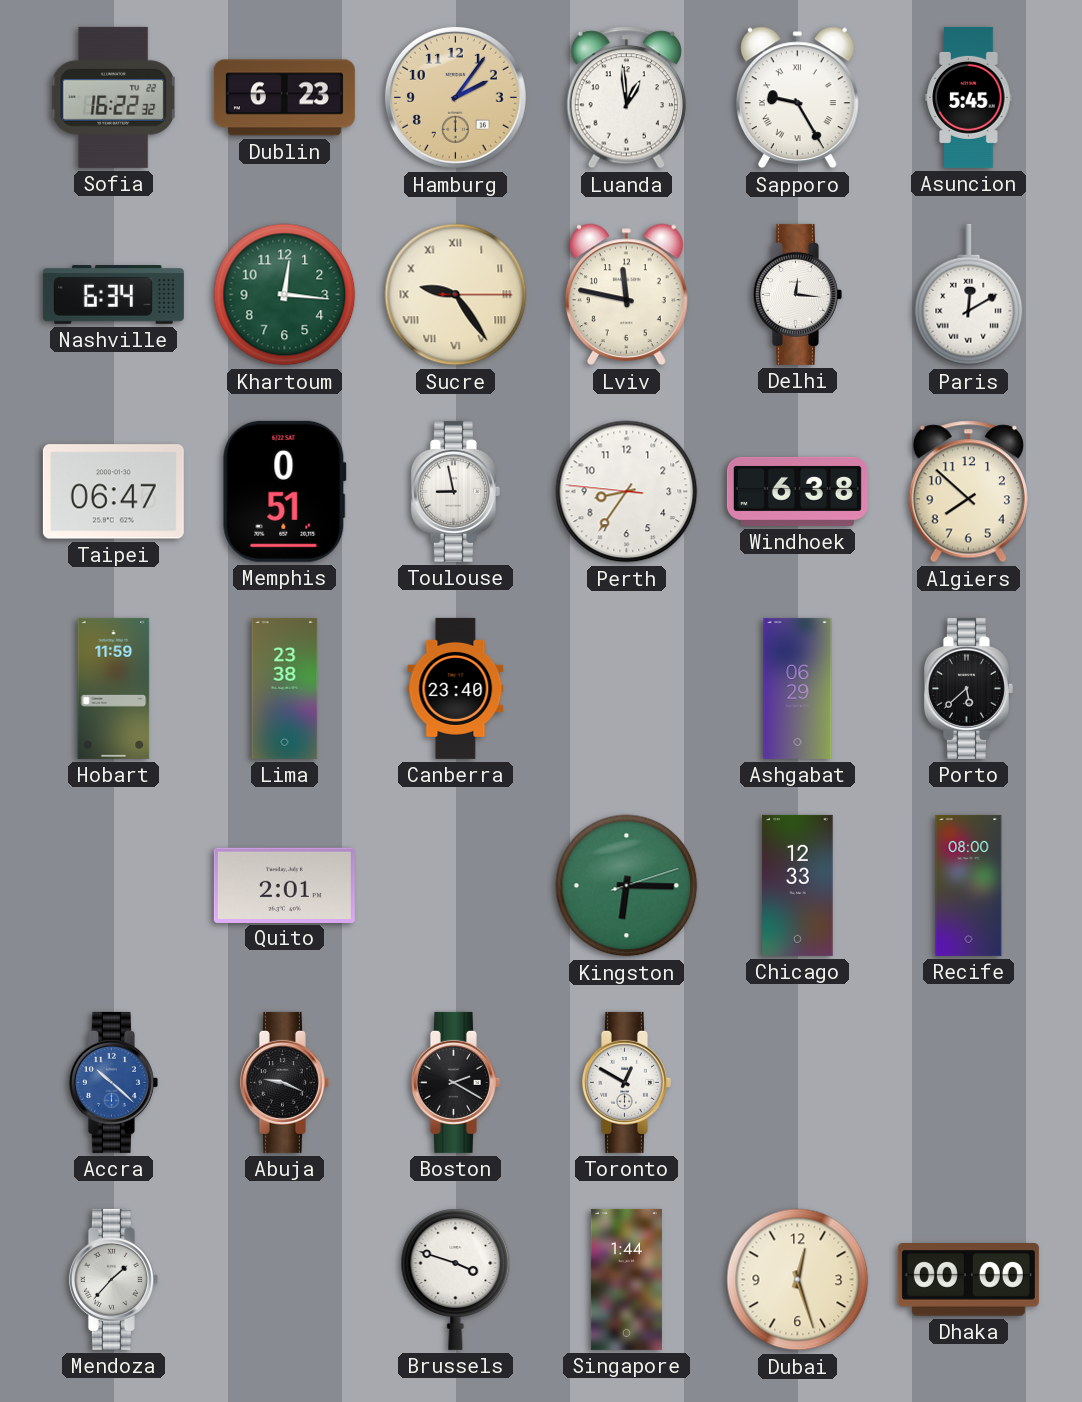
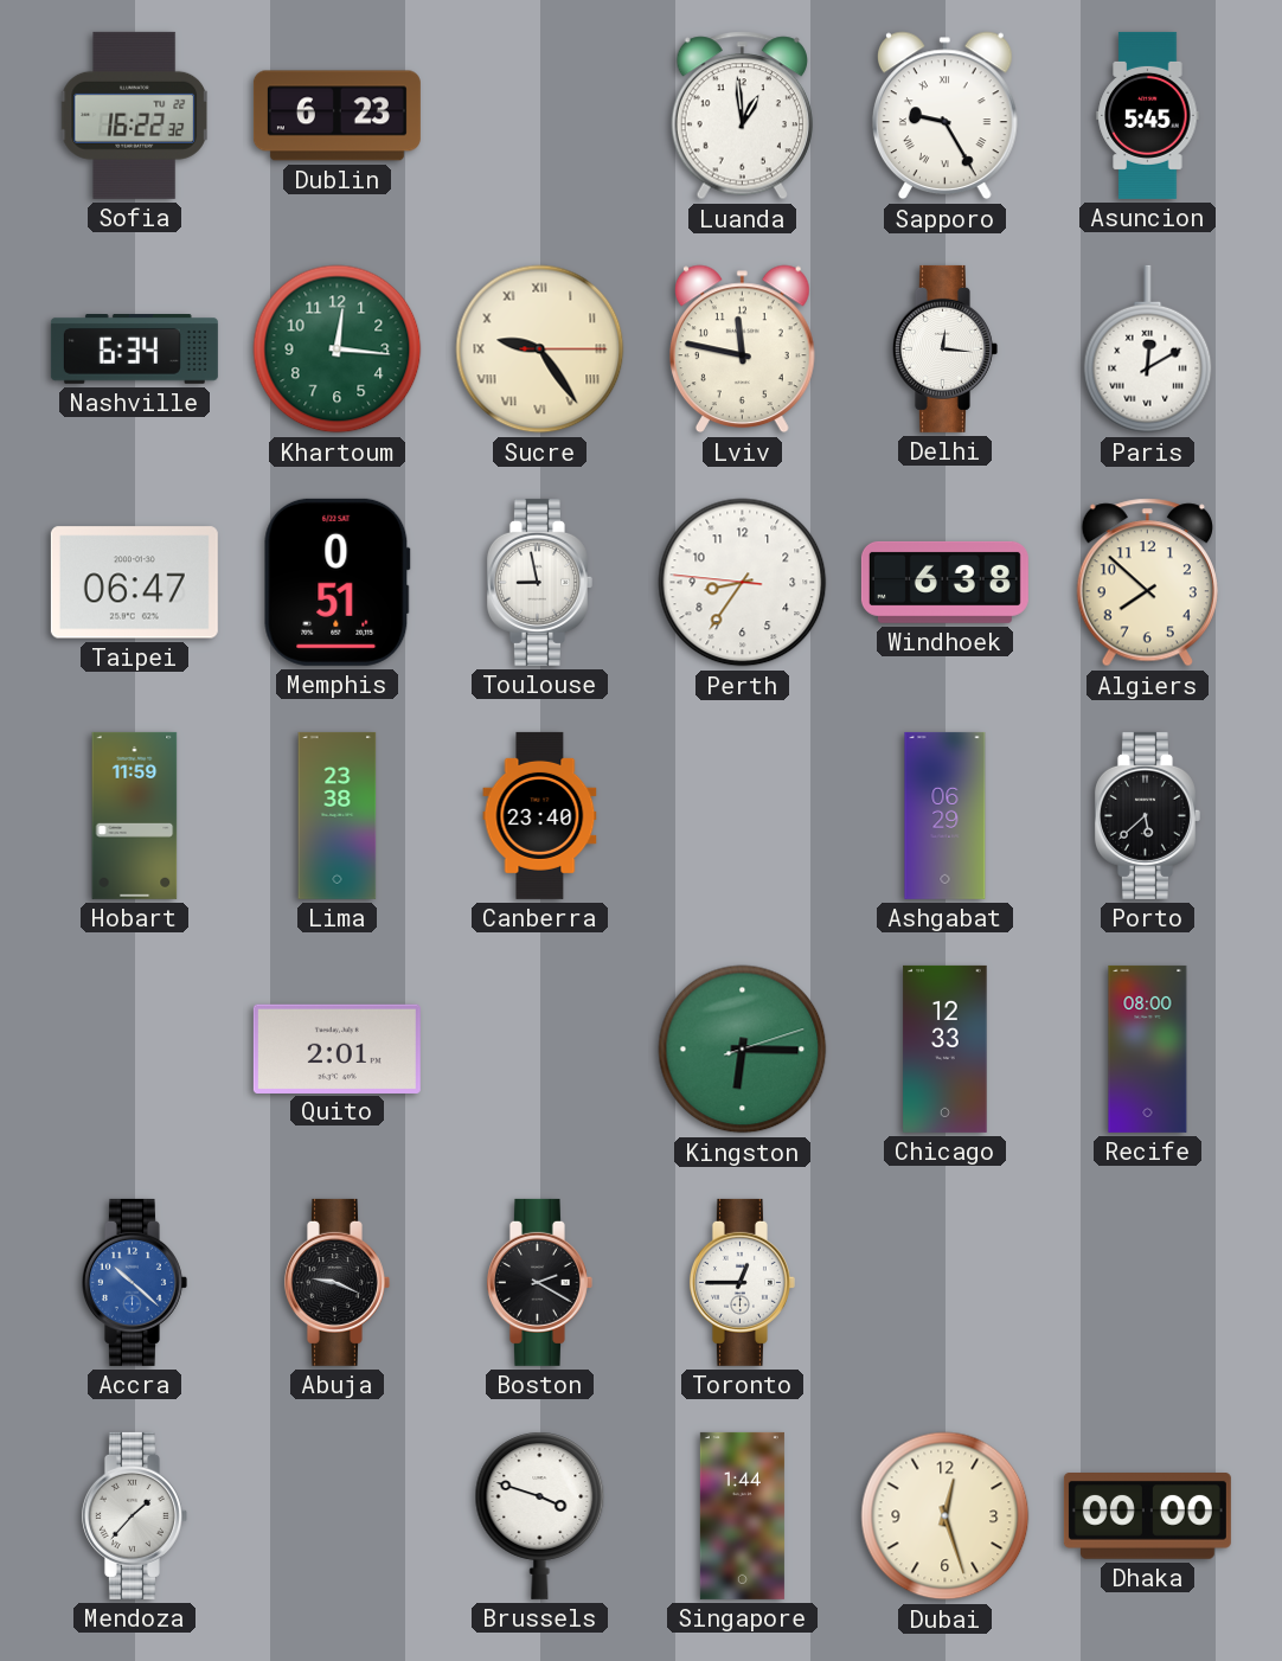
Hamburg: 2:06 -> none
Toronto: 12:50 -> 12:45
